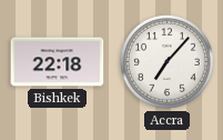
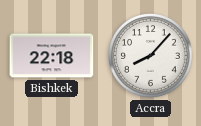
Accra: 7:07 -> 8:07
